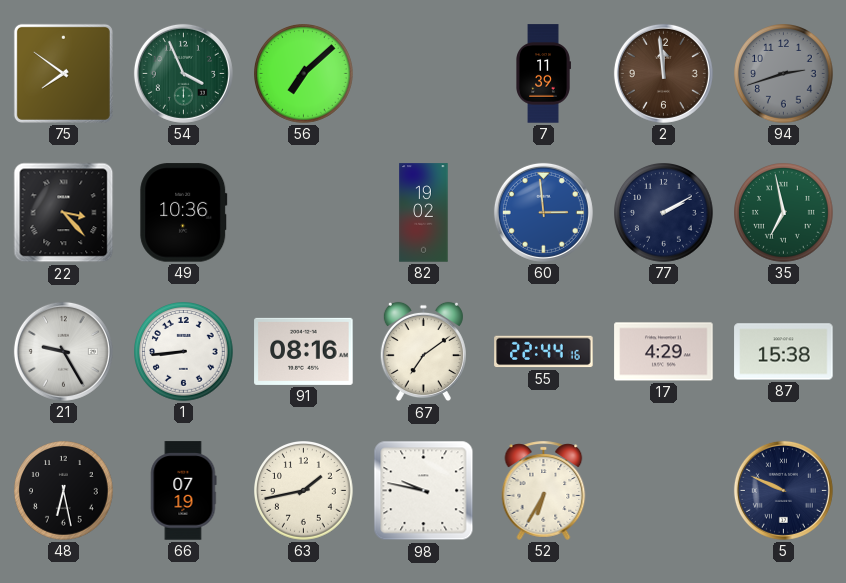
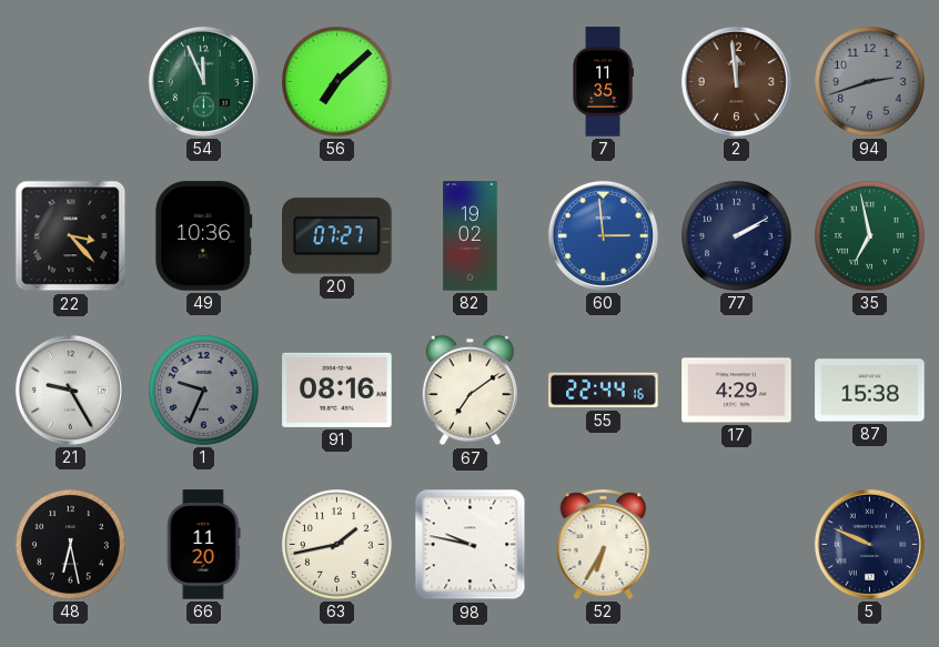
75: 7:51 -> none
54: 3:56 -> 11:56
7: 11:39 -> 11:35
20: none -> 07:27
1: 8:44 -> 9:34
1 dial: white -> grey
66: 07:19 -> 11:20
